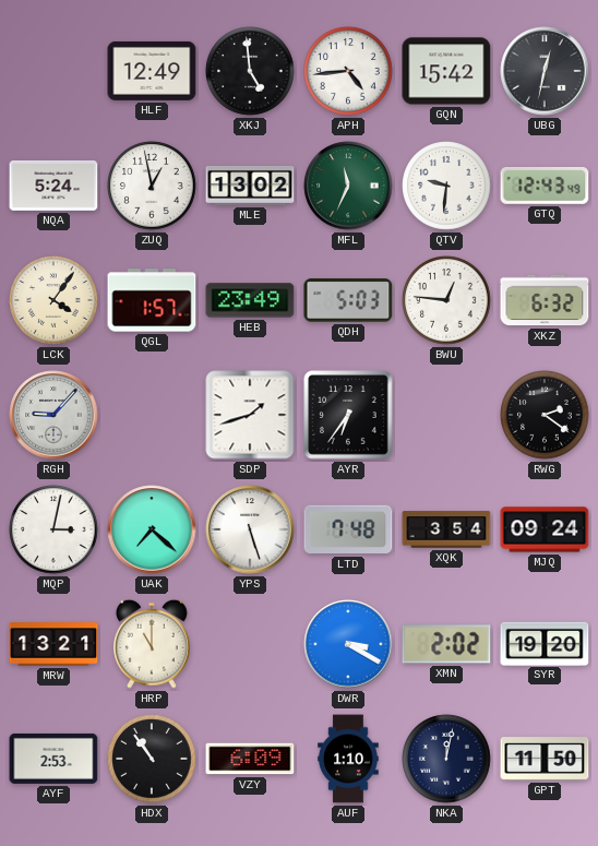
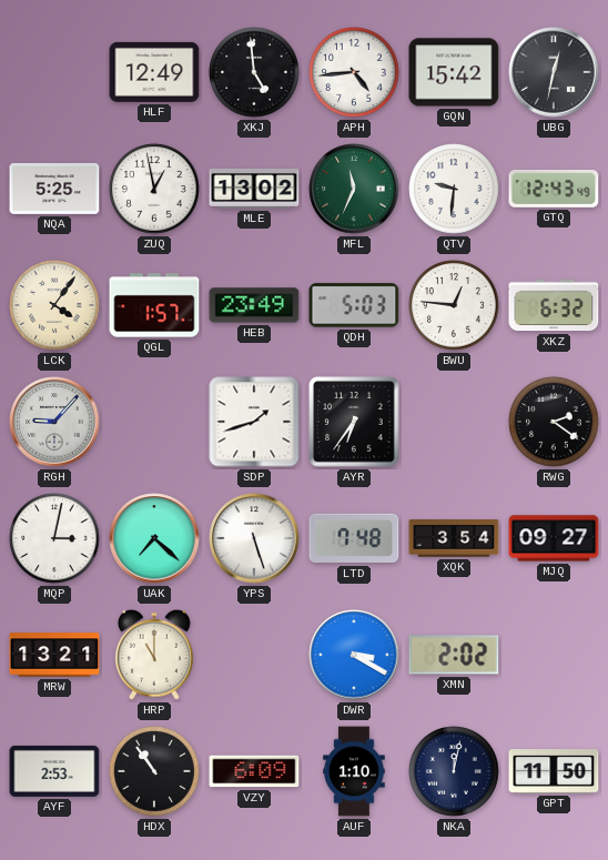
NQA: 5:24 -> 5:25
MJQ: 09:24 -> 09:27
SYR: 19:20 -> none
